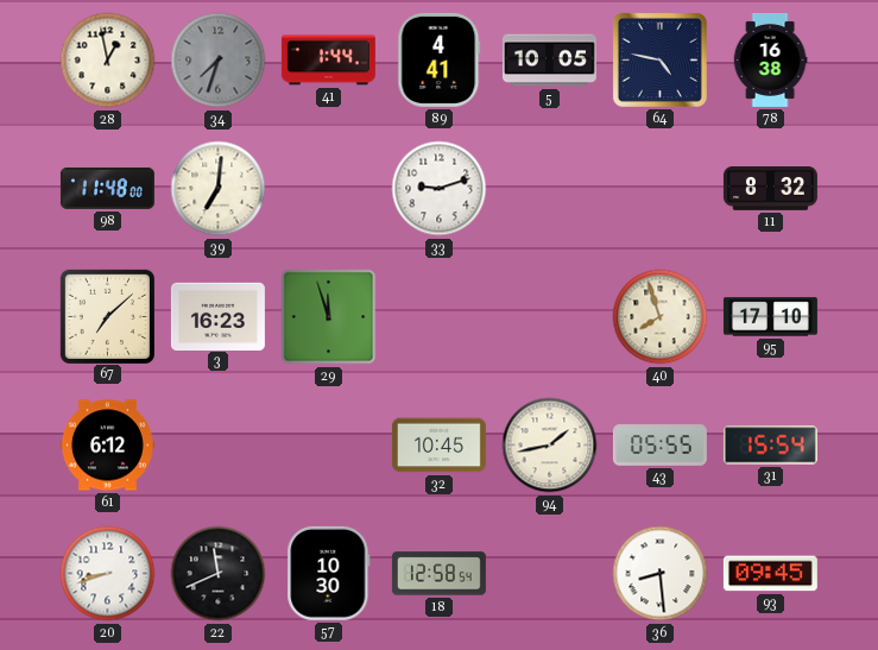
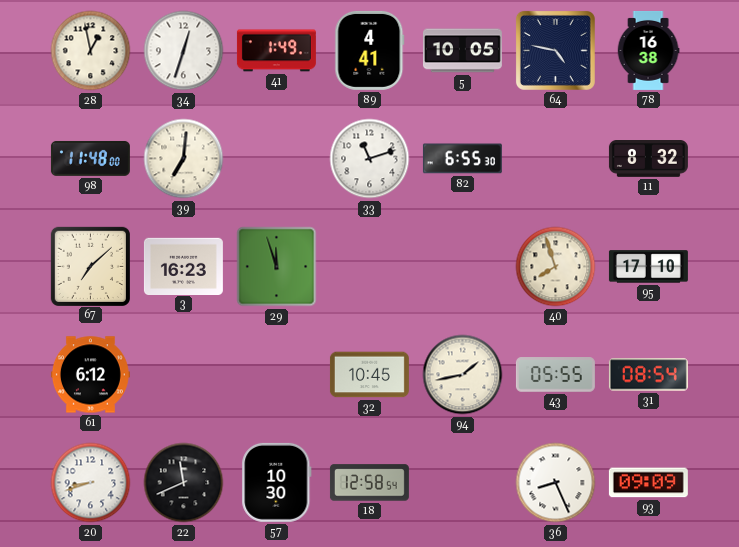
34: 7:33 -> 12:33
34 dial: grey -> white
41: 1:44 -> 1:49
33: 9:12 -> 11:12
82: none -> 6:55
31: 15:54 -> 08:54
36: 8:29 -> 8:26
93: 09:45 -> 09:09
